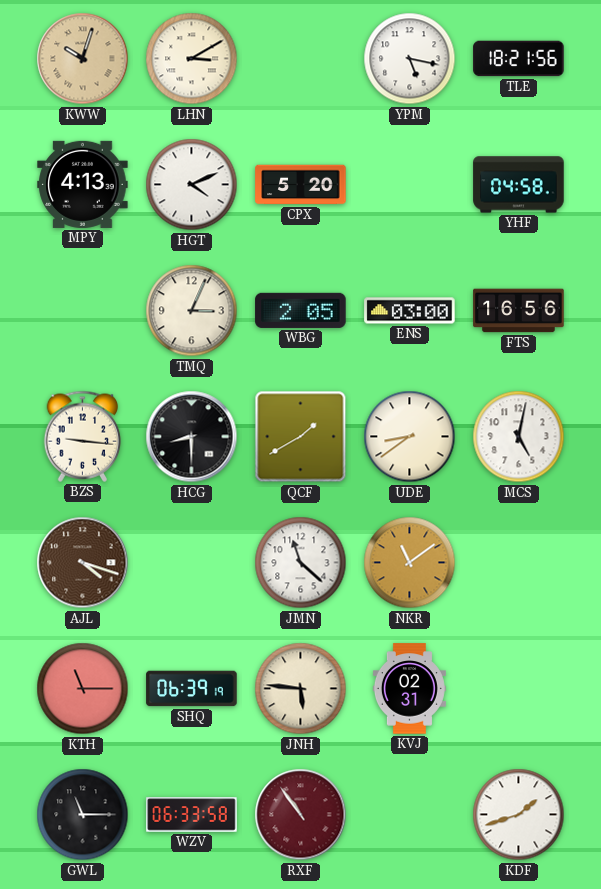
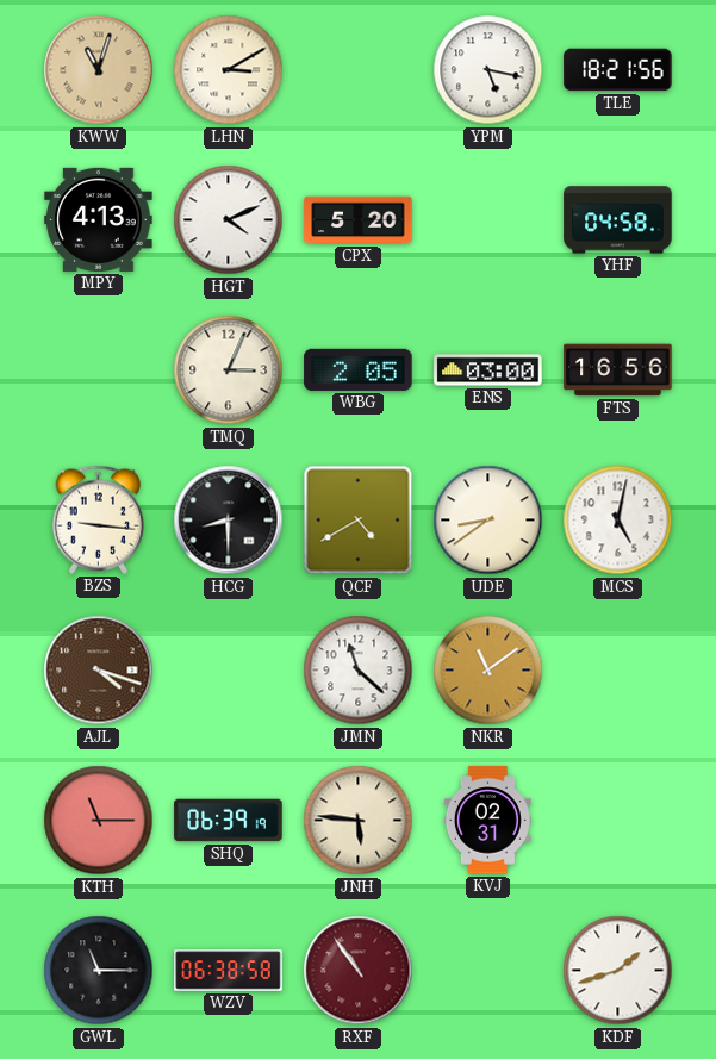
KWW: 10:03 -> 11:03
QCF: 1:40 -> 4:40
WZV: 06:33 -> 06:38
